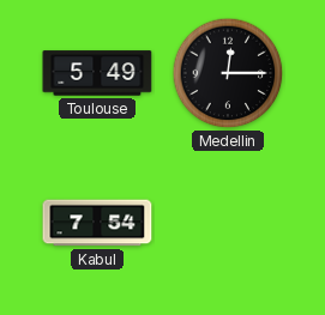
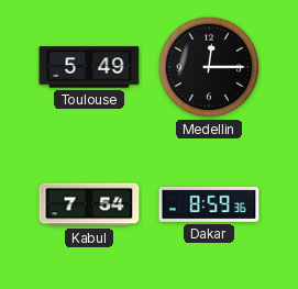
Dakar: none -> 8:59
